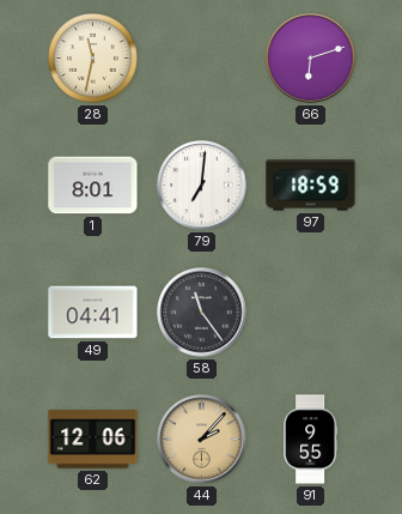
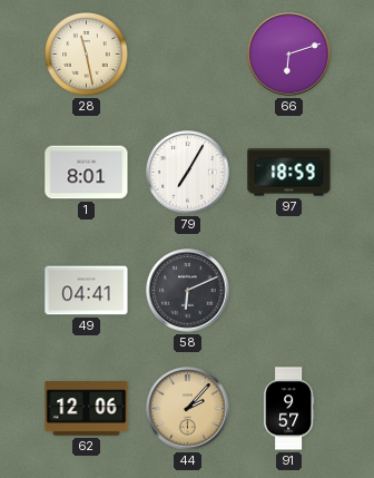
28: 11:32 -> 11:28
79: 7:01 -> 7:05
58: 11:24 -> 6:11
91: 9:55 -> 9:57
